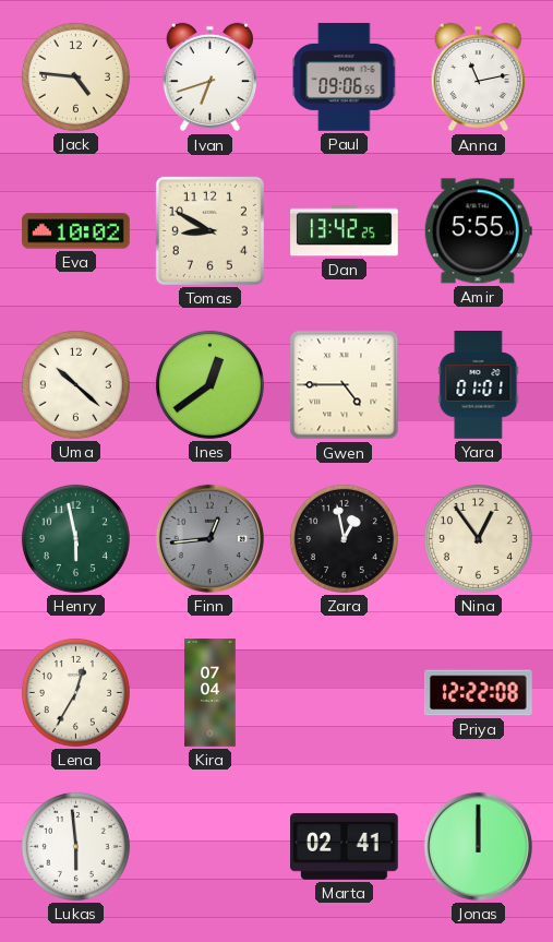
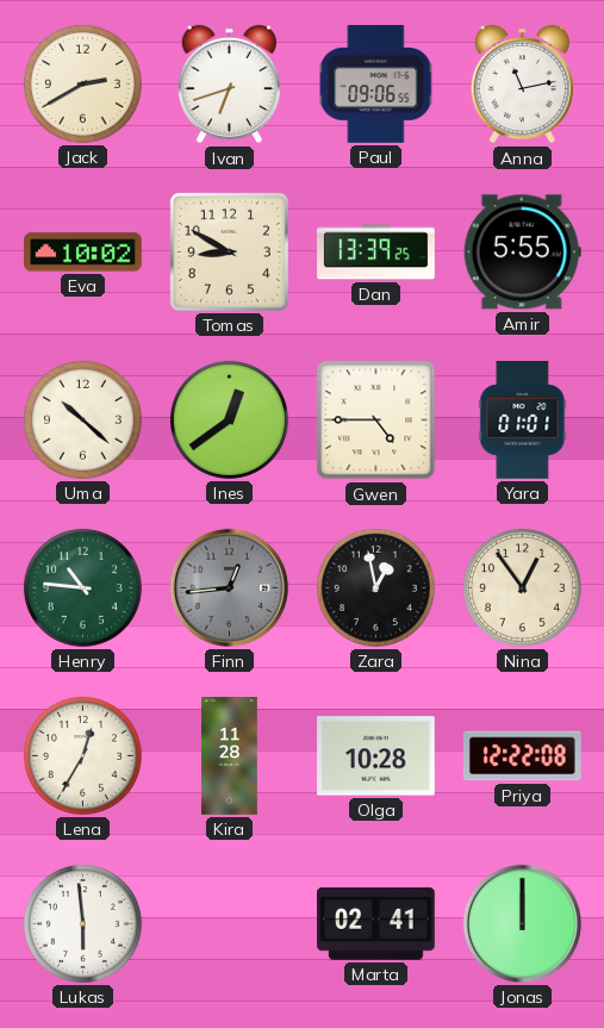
Jack: 4:46 -> 2:40
Dan: 13:42 -> 13:39
Henry: 5:58 -> 10:46
Kira: 07:04 -> 11:28
Olga: none -> 10:28
